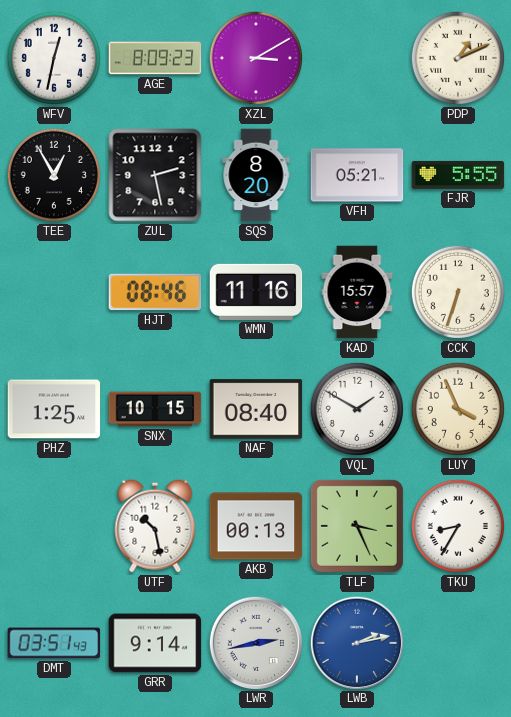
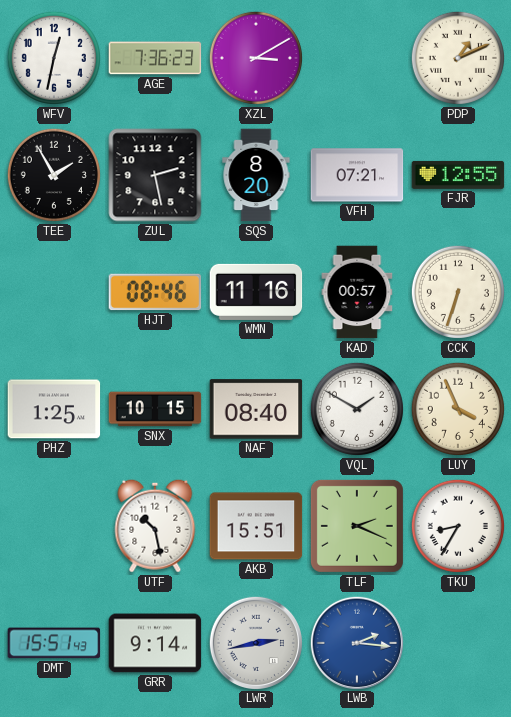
AGE: 8:09 -> 7:36
TEE: 12:55 -> 1:55
VFH: 05:21 -> 07:21
FJR: 5:55 -> 12:55
KAD: 15:57 -> 00:57
AKB: 00:13 -> 15:51
TLF: 3:26 -> 2:19
DMT: 03:51 -> 15:51
LWB: 2:13 -> 2:16
